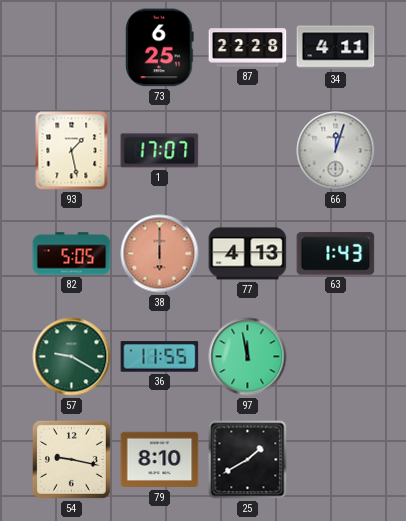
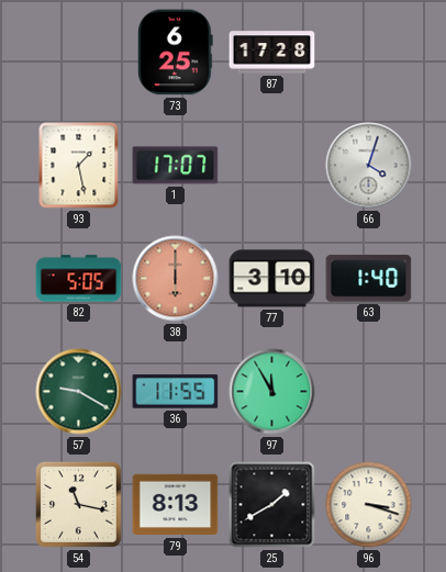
87: 22:28 -> 17:28
34: 4:11 -> none
66: 12:03 -> 4:03
77: 4:13 -> 3:10
63: 1:43 -> 1:40
97: 11:58 -> 11:55
54: 9:17 -> 11:17
79: 8:10 -> 8:13
96: none -> 3:18
